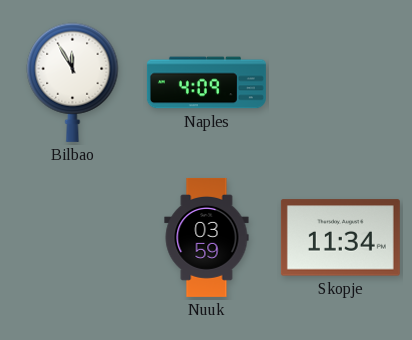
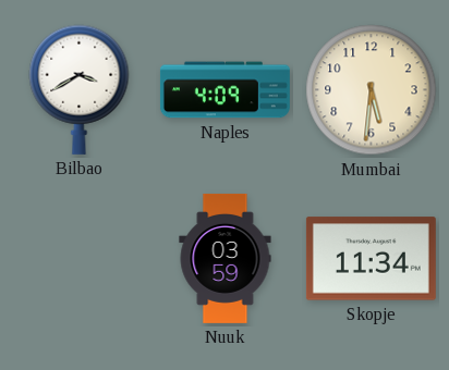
Bilbao: 11:55 -> 3:40
Mumbai: none -> 5:31
